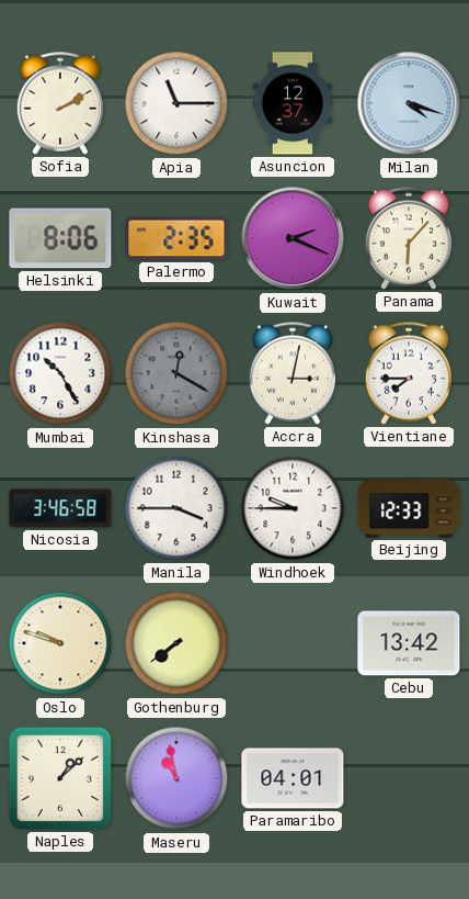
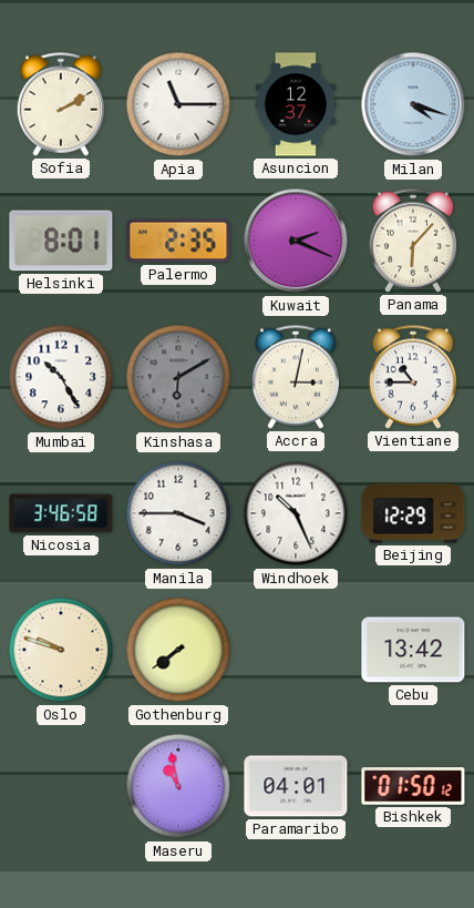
Helsinki: 8:06 -> 8:01
Kinshasa: 12:20 -> 6:10
Vientiane: 7:45 -> 10:45
Windhoek: 9:45 -> 10:26
Beijing: 12:33 -> 12:29
Naples: 1:08 -> none
Bishkek: none -> 01:50
